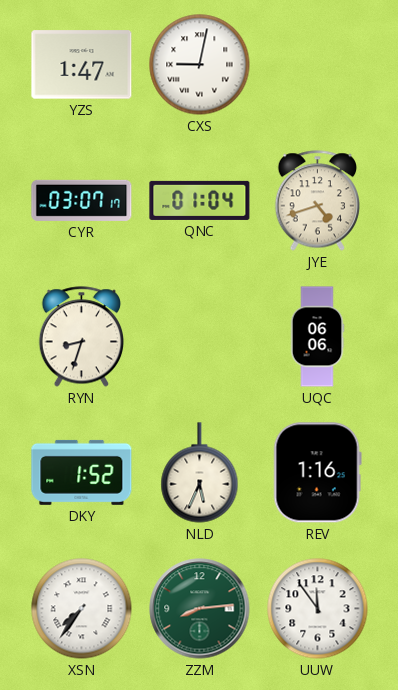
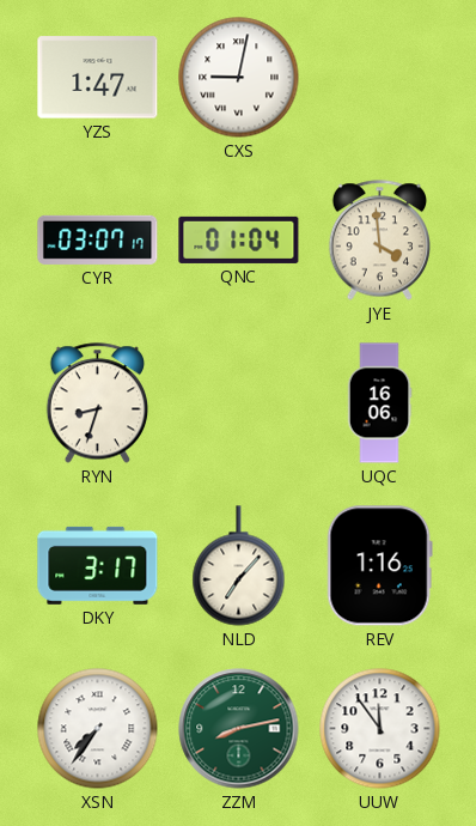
JYE: 4:42 -> 3:59
UQC: 06:06 -> 16:06
DKY: 1:52 -> 3:17
NLD: 5:34 -> 7:07
ZZM: 8:14 -> 8:13
